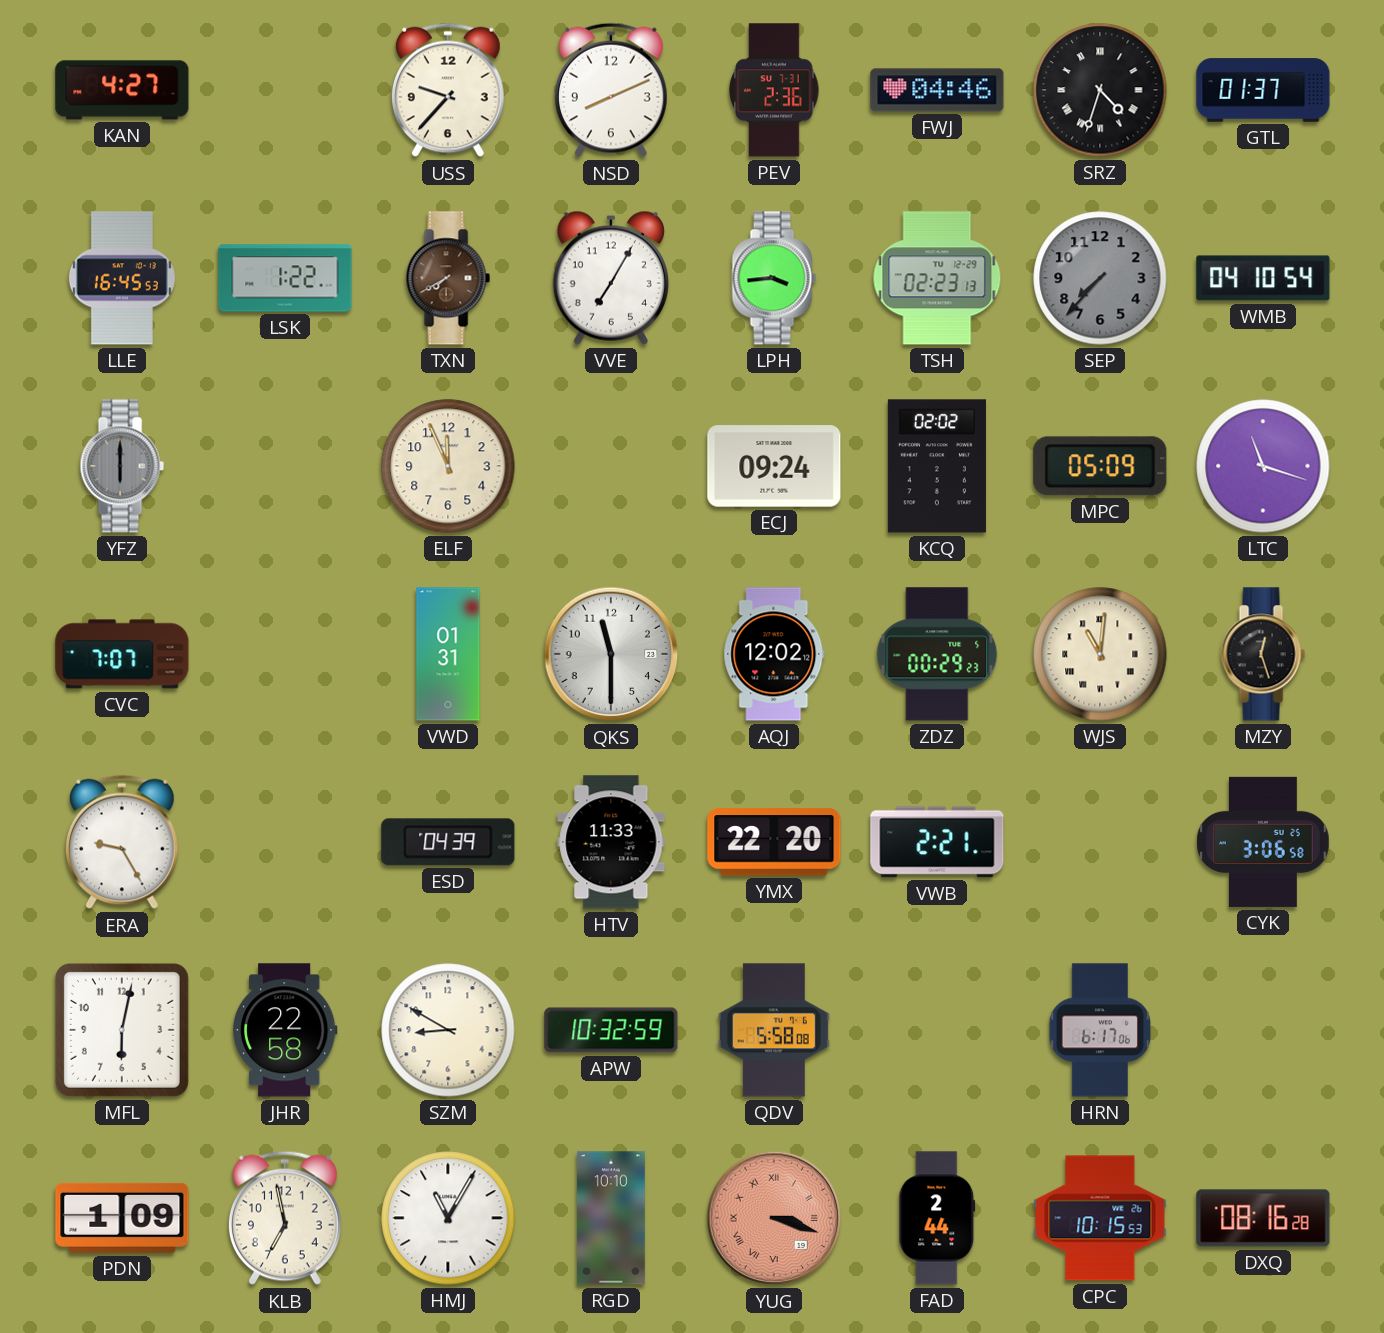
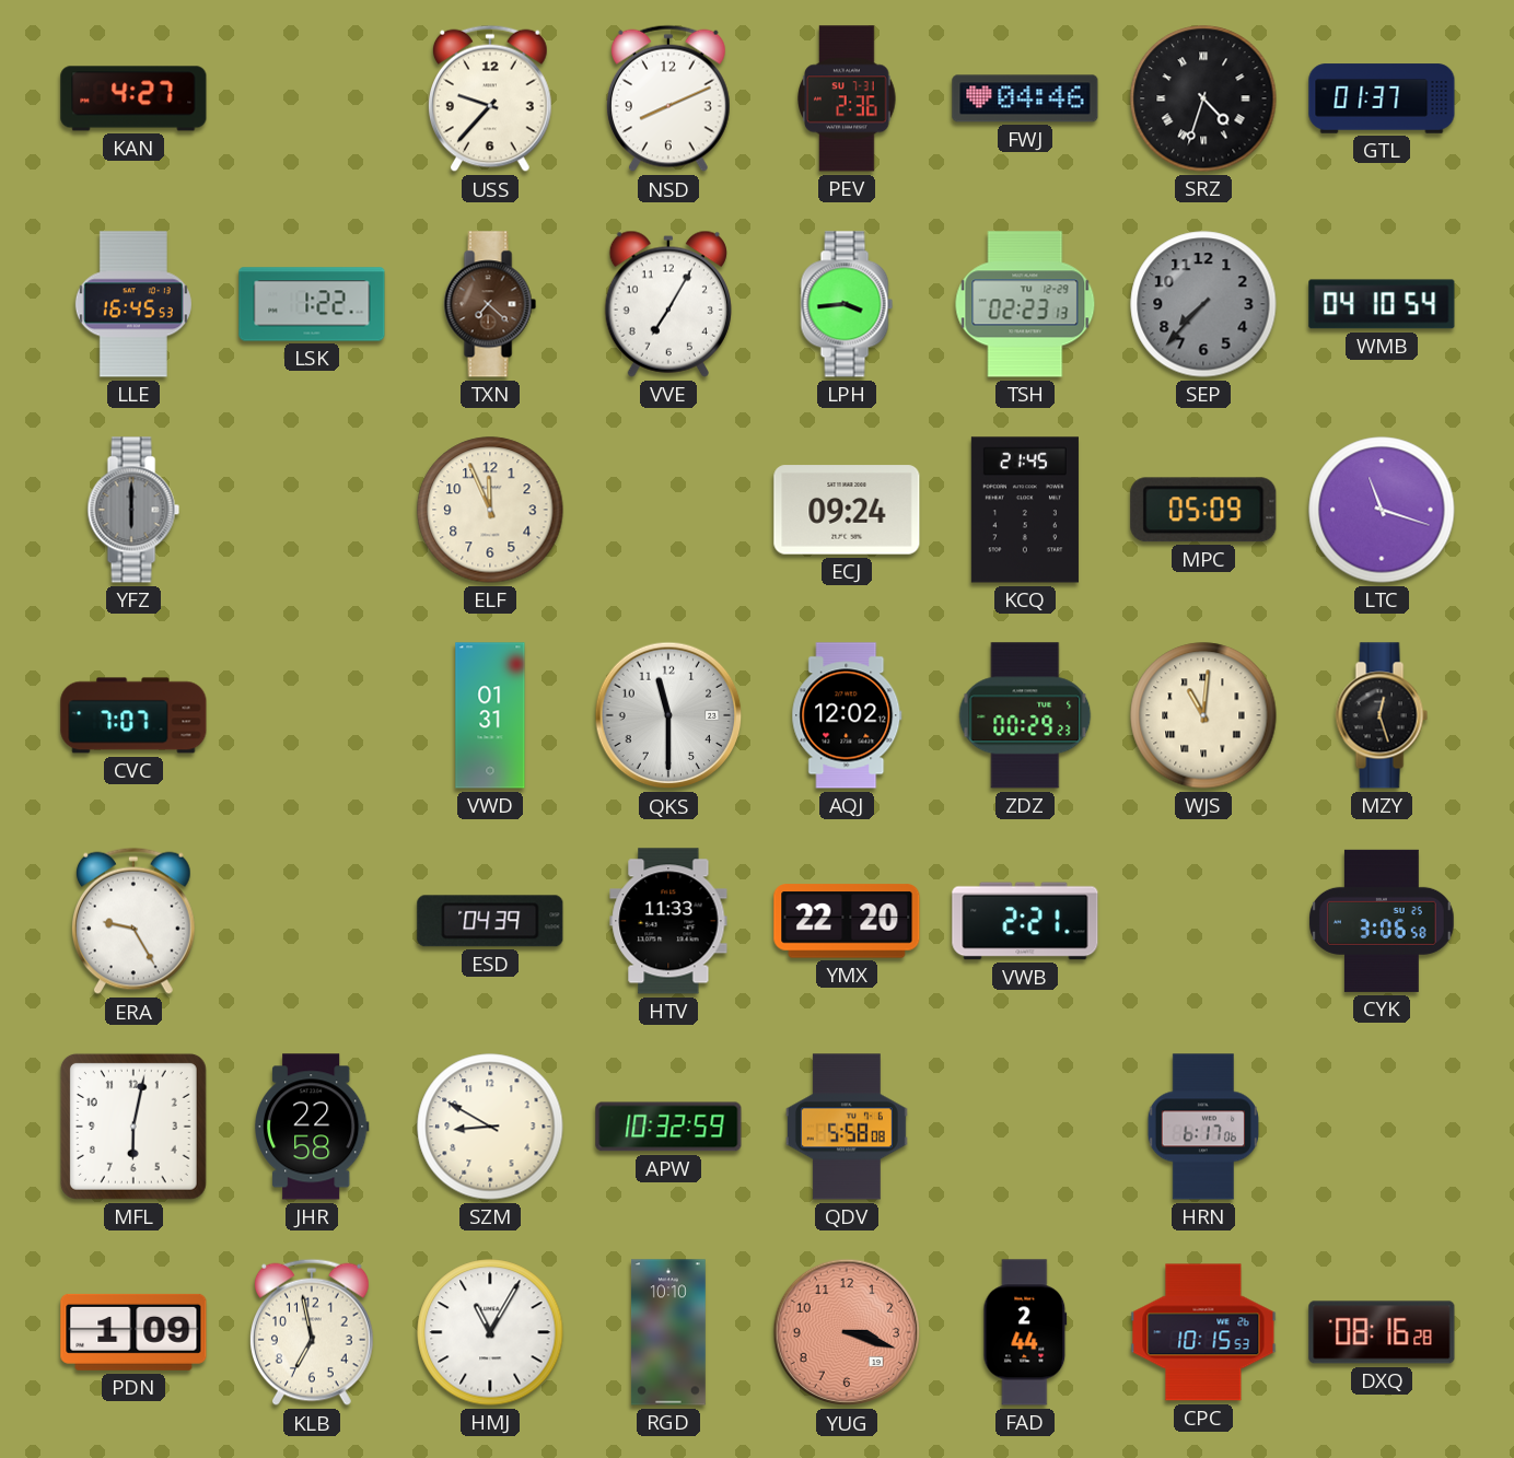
TXN: 7:40 -> 7:22
KCQ: 02:02 -> 21:45
YUG numerals: Roman -> Arabic
